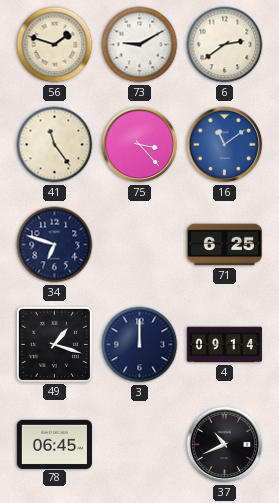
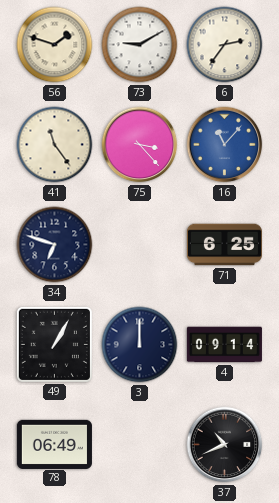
6: 2:39 -> 2:36
16: 11:09 -> 11:07
49: 1:18 -> 1:05
78: 06:45 -> 06:49
